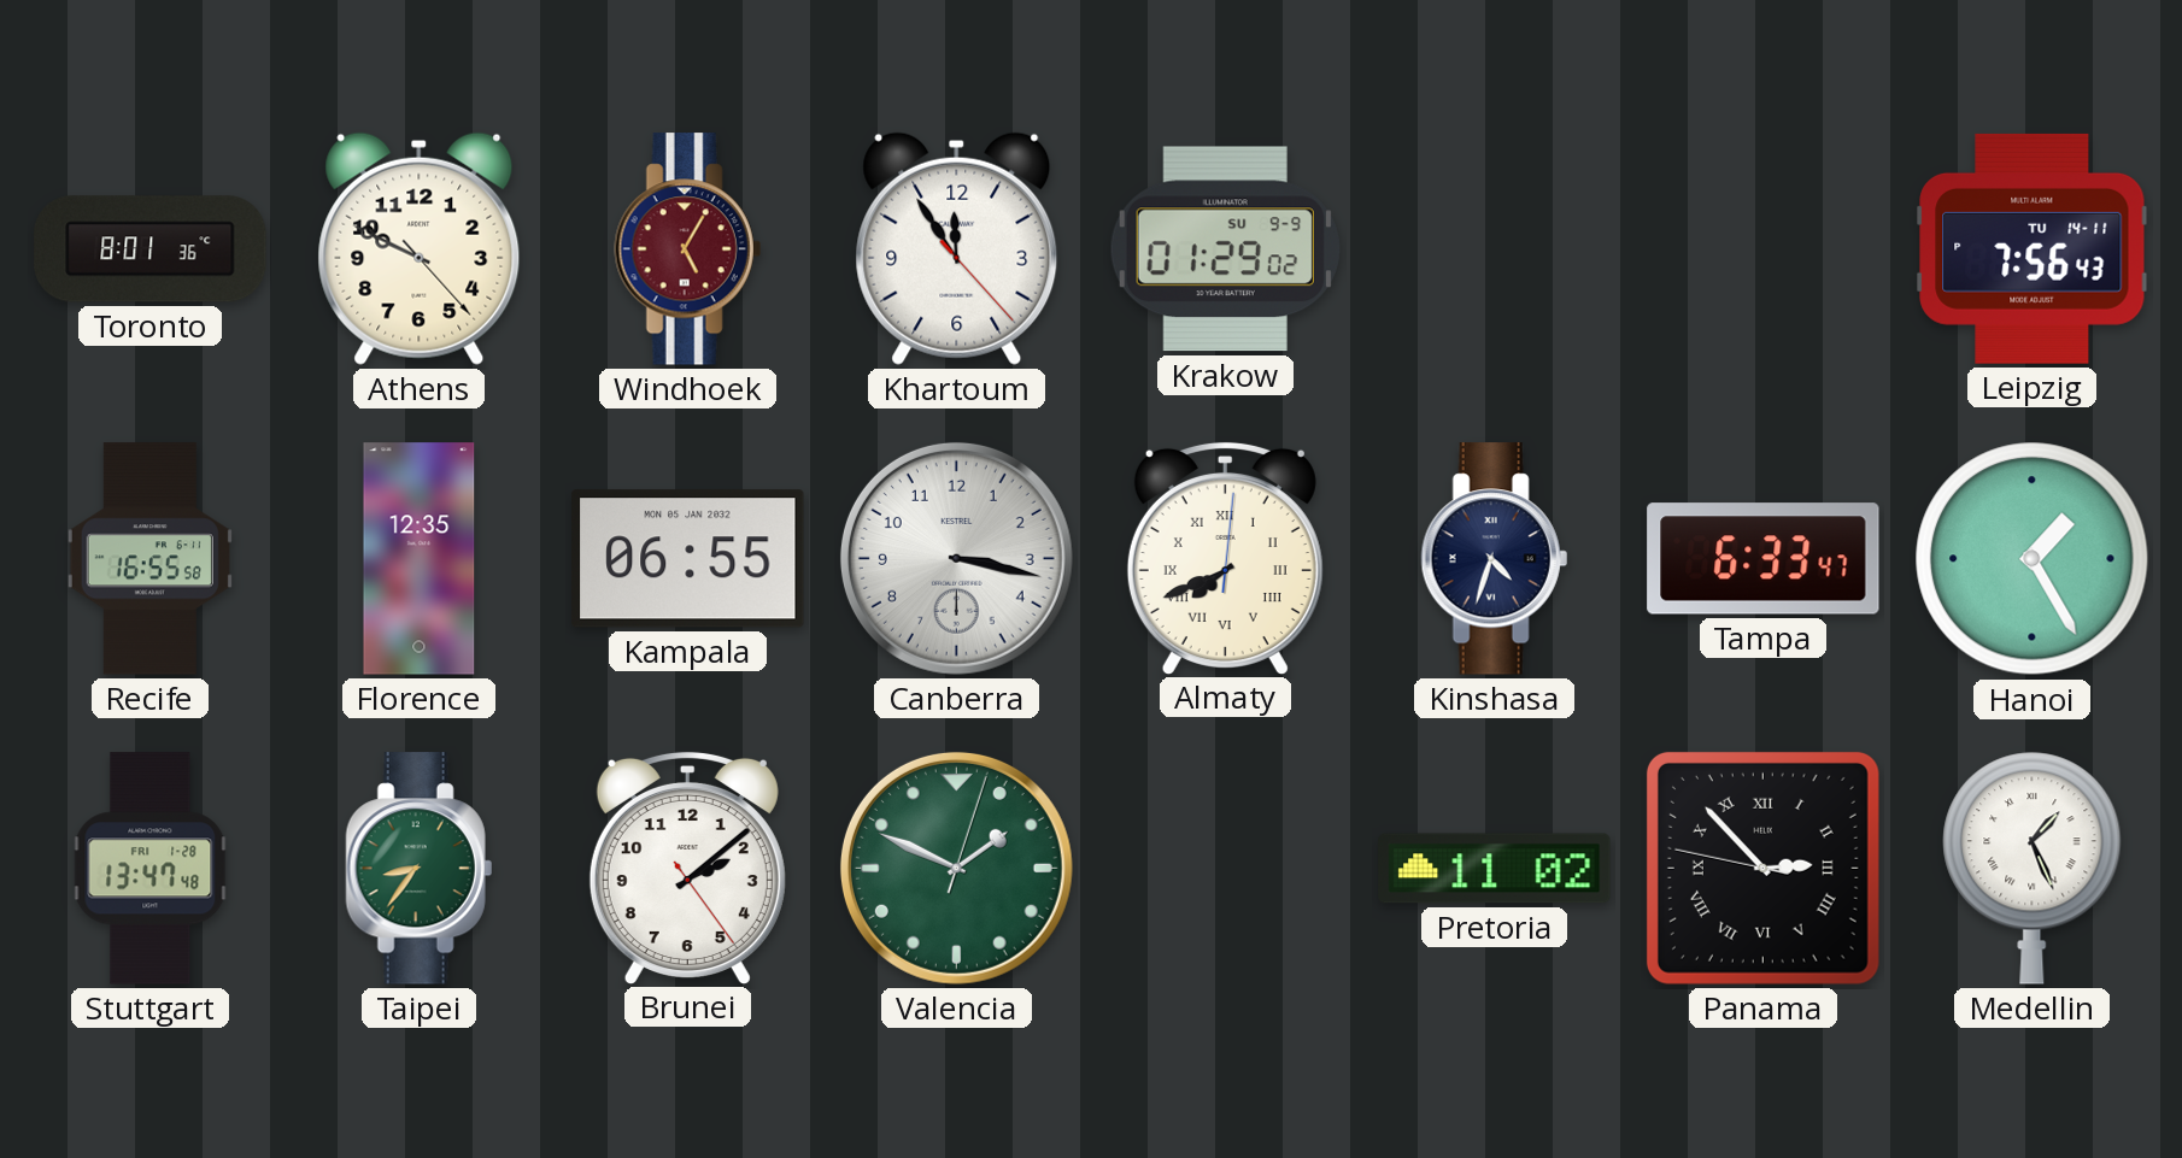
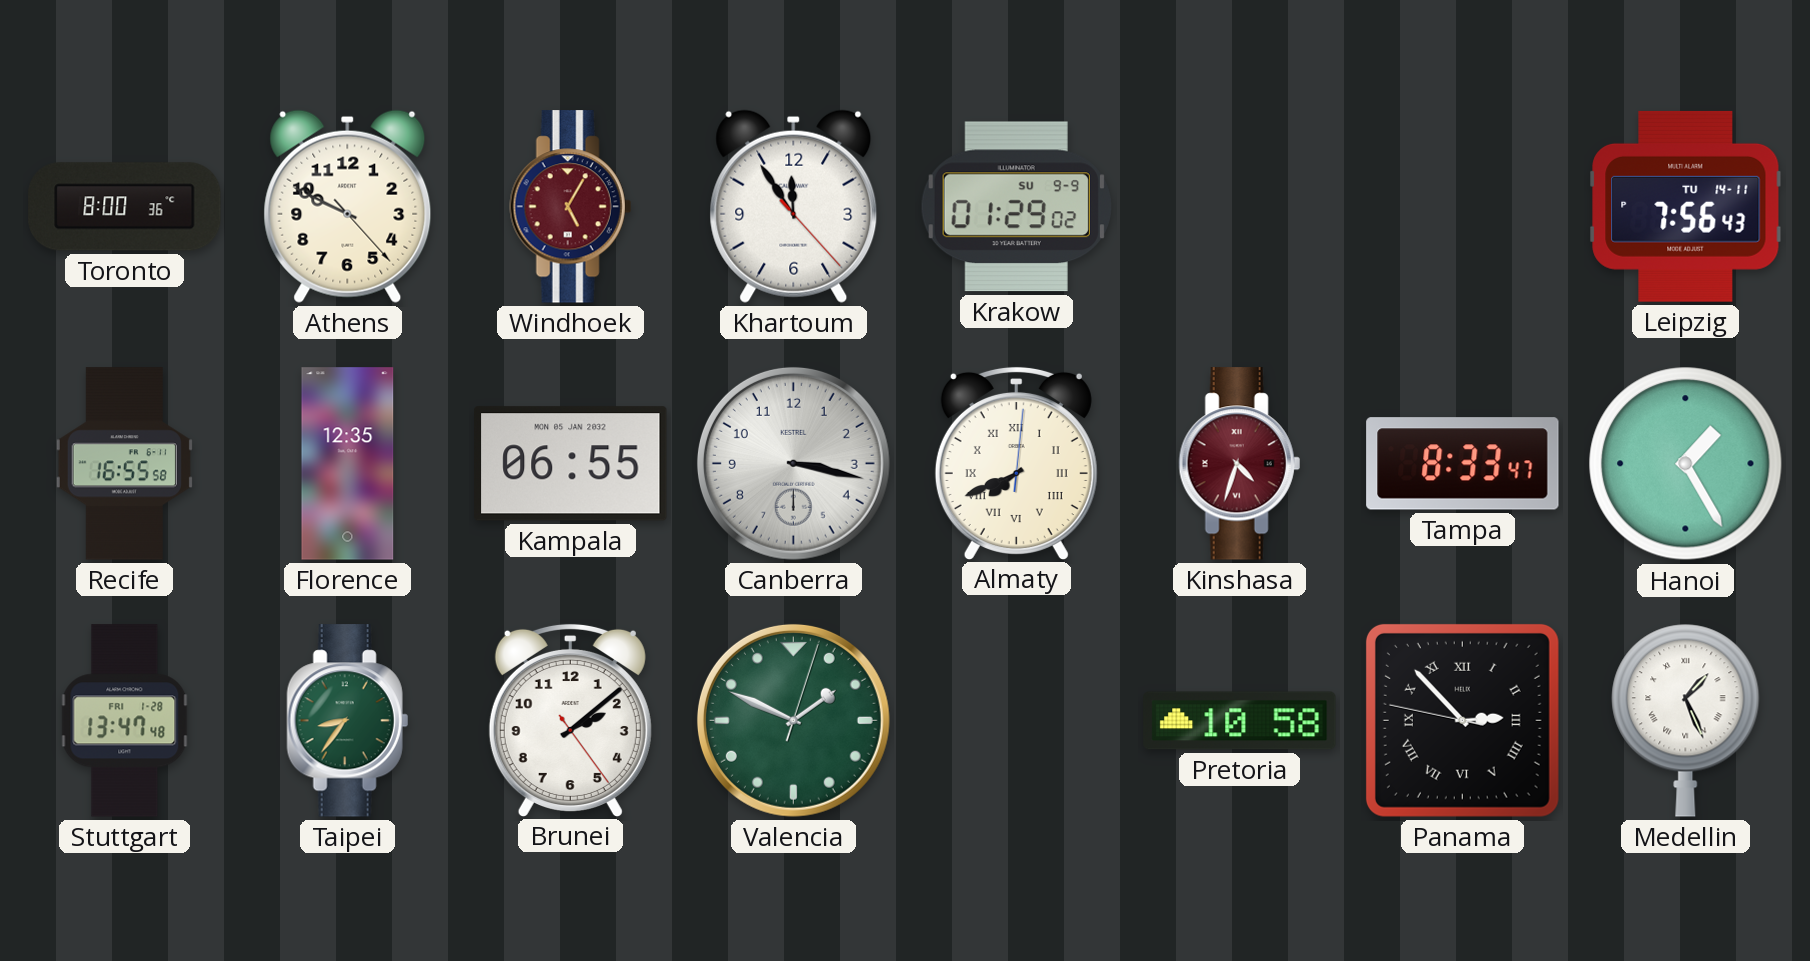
Toronto: 8:01 -> 8:00
Kinshasa dial: navy -> burgundy
Tampa: 6:33 -> 8:33
Pretoria: 11:02 -> 10:58
